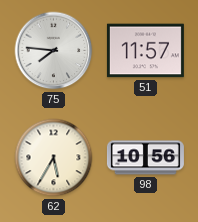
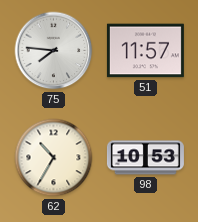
62: 5:35 -> 10:35
98: 10:56 -> 10:53
